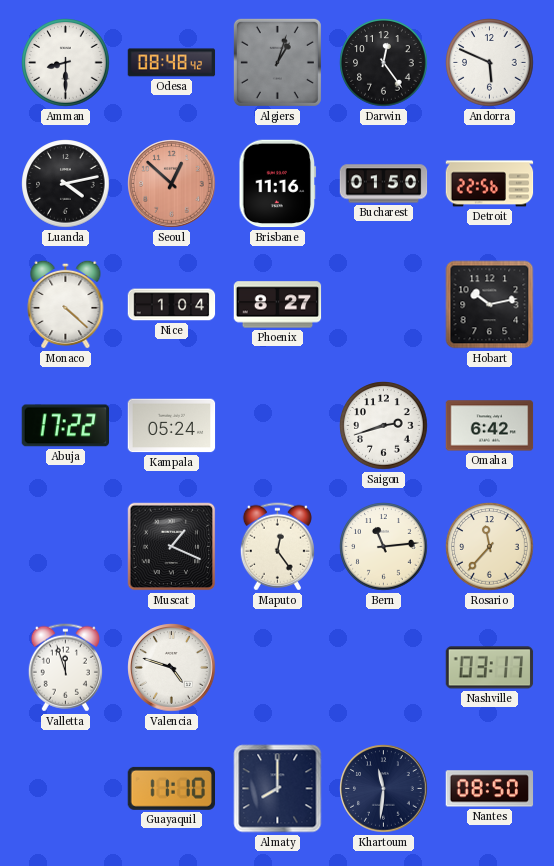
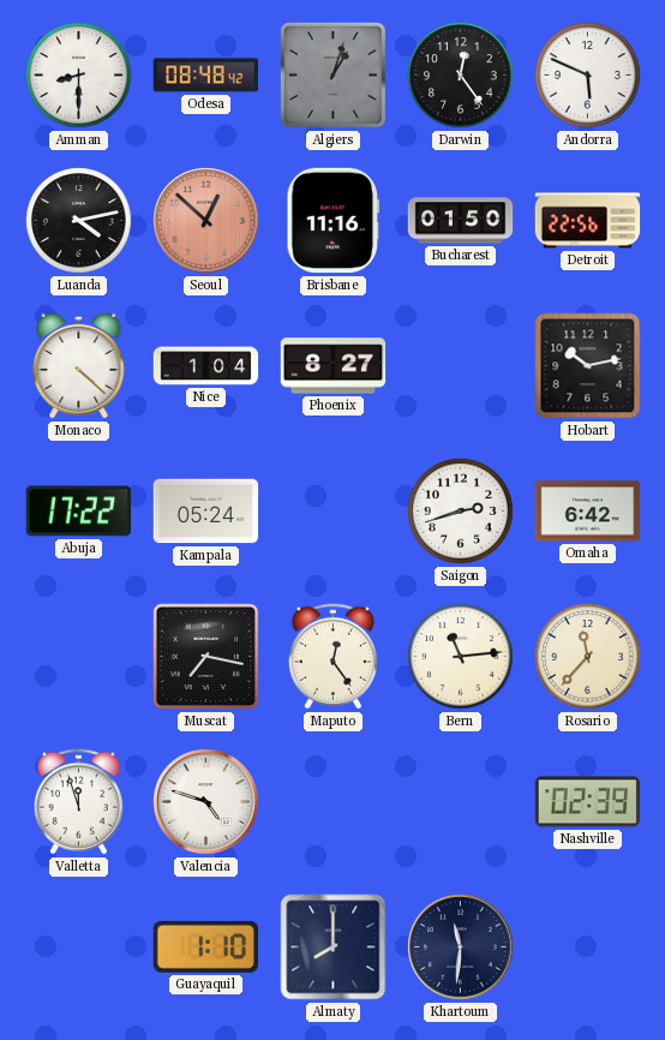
Muscat: 1:19 -> 7:17
Nashville: 03:17 -> 02:39
Guayaquil: 11:10 -> 1:10
Nantes: 08:50 -> none
